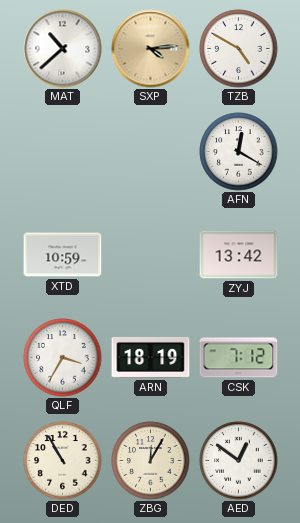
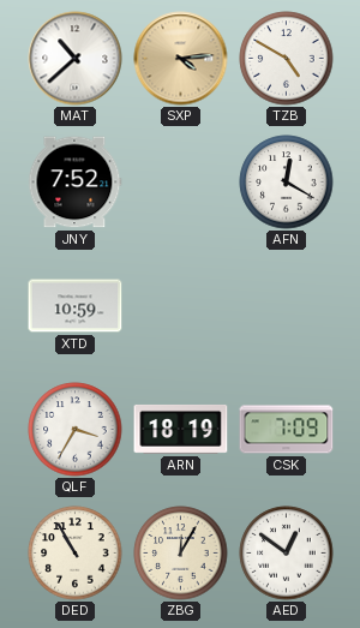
JNY: none -> 7:52
ZYJ: 13:42 -> none
CSK: 7:12 -> 7:09
